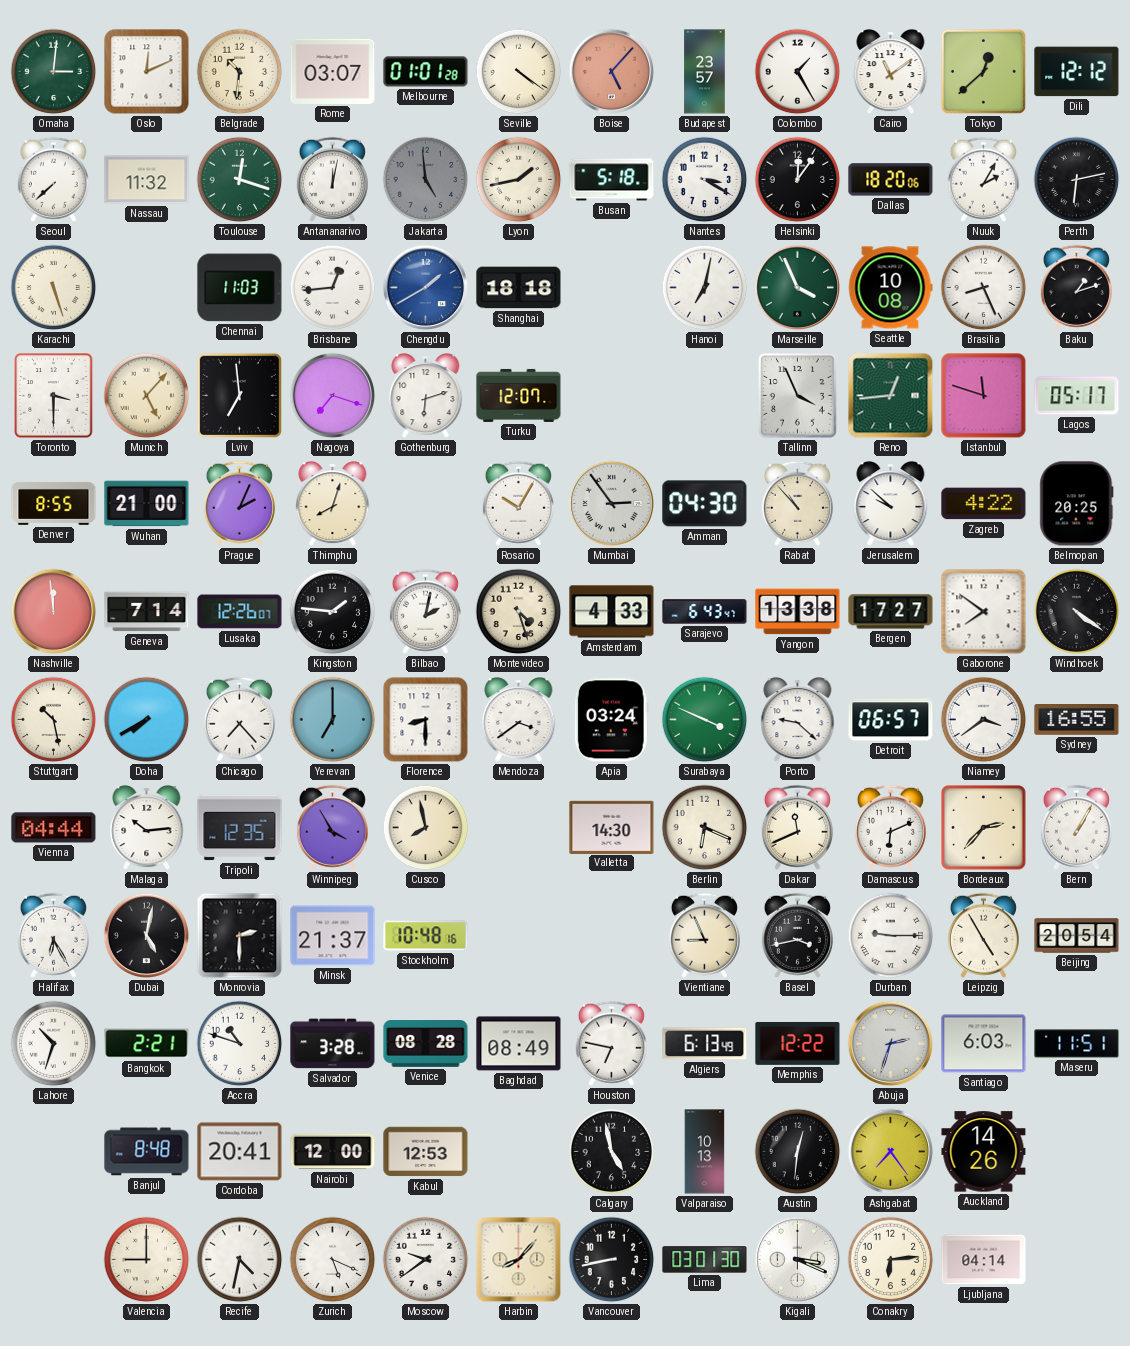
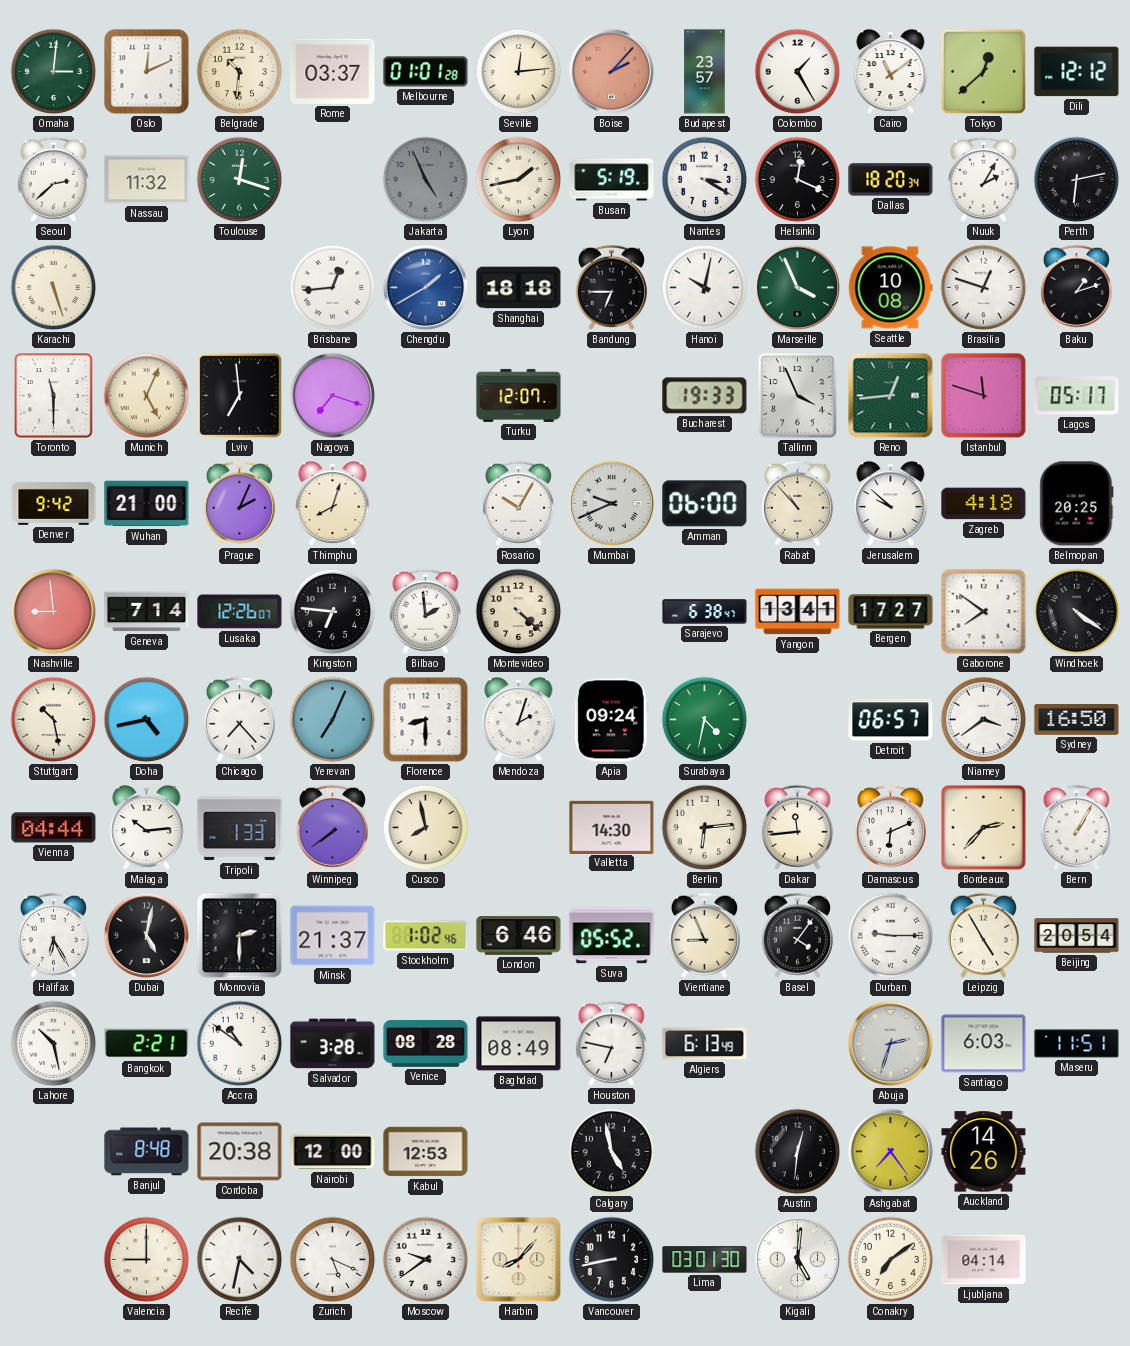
Rome: 03:07 -> 03:37
Seville: 4:21 -> 12:14
Boise: 5:07 -> 2:07
Seoul: 7:38 -> 2:38
Antananarivo: 12:02 -> none
Jakarta: 4:59 -> 4:56
Busan: 5:18 -> 5:19
Helsinki: 12:06 -> 12:19
Dallas: 18:20:06 -> 18:20:34
Chennai: 11:03 -> none
Bandung: none -> 6:45
Hanoi: 7:02 -> 10:02
Brasilia: 8:26 -> 12:48
Toronto: 3:30 -> 11:30
Munich: 5:07 -> 5:04
Gothenburg: 6:12 -> none
Bucharest: none -> 19:33
Denver: 8:55 -> 9:42
Mumbai: 2:54 -> 9:41
Amman: 04:30 -> 06:00
Zagreb: 4:22 -> 4:18
Nashville: 11:59 -> 8:59
Kingston: 1:46 -> 6:46
Bilbao: 2:02 -> 1:59
Montevideo: 4:27 -> 4:22
Amsterdam: 4:33 -> none
Sarajevo: 6:43 -> 6:38
Yangon: 13:38 -> 13:41
Doha: 7:40 -> 4:43
Yerevan: 7:00 -> 7:04
Mendoza: 3:39 -> 2:03
Apia: 03:24 -> 09:24
Surabaya: 3:49 -> 4:32
Porto: 9:22 -> none
Sydney: 16:55 -> 16:50
Tripoli: 12:35 -> 1:33
Winnipeg: 3:55 -> 7:39
Berlin: 6:19 -> 6:14
Dakar: 11:41 -> 11:44
Stockholm: 10:48 -> 1:02
London: none -> 6:46
Suva: none -> 05:52
Basel: 3:43 -> 4:06
Lahore: 10:33 -> 10:28
Accra: 10:48 -> 10:51
Memphis: 12:22 -> none
Cordoba: 20:41 -> 20:38
Valparaiso: 10:13 -> none
Kigali: 3:19 -> 5:01
Conakry: 6:14 -> 7:09
